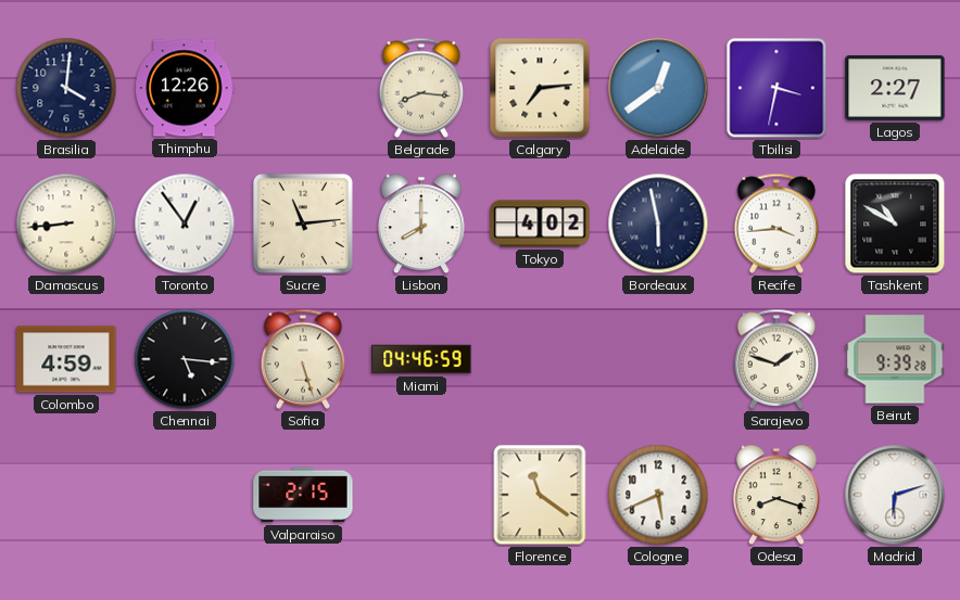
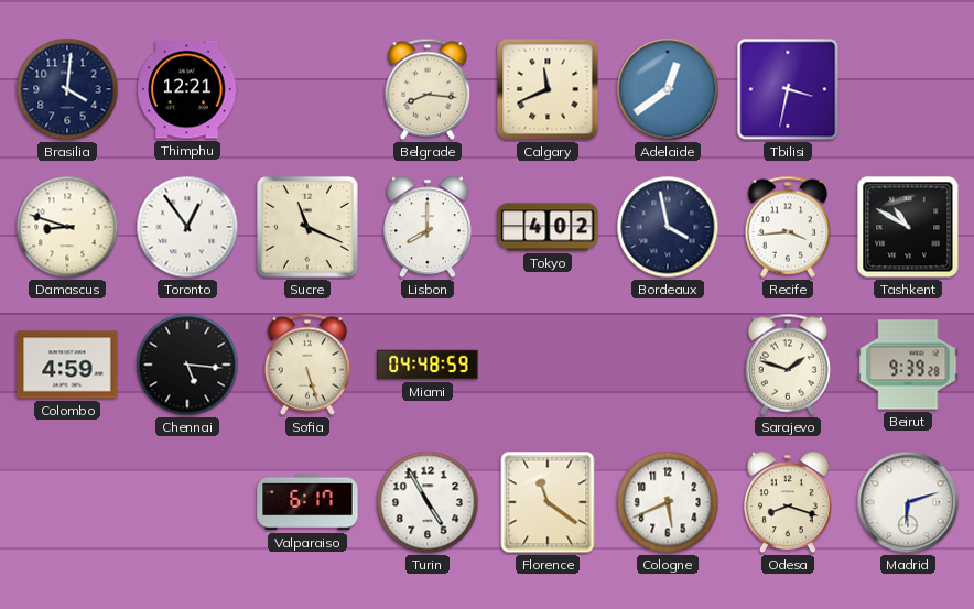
Thimphu: 12:26 -> 12:21
Calgary: 7:14 -> 11:41
Lagos: 2:27 -> none
Damascus: 8:44 -> 8:48
Sucre: 11:14 -> 11:19
Bordeaux: 5:58 -> 3:58
Miami: 04:46 -> 04:48
Valparaiso: 2:15 -> 6:17
Turin: none -> 4:55
